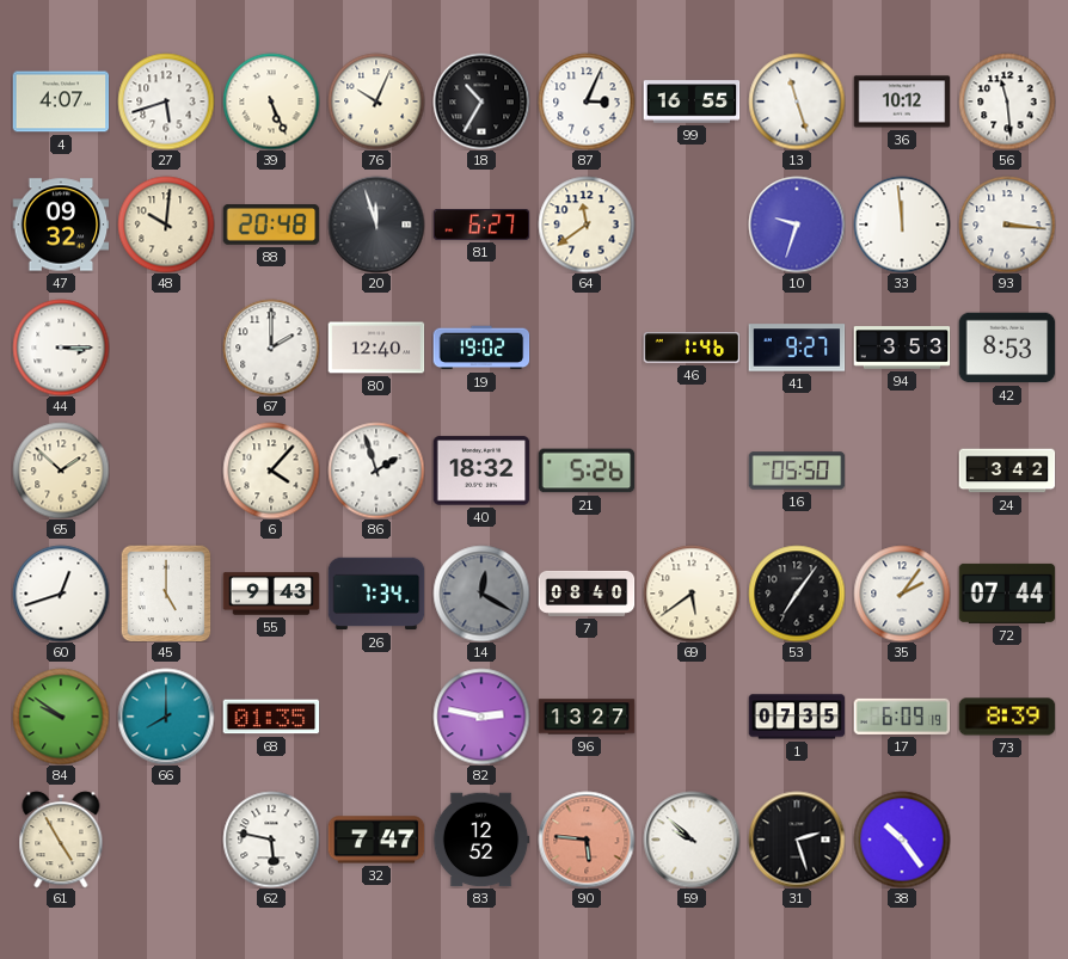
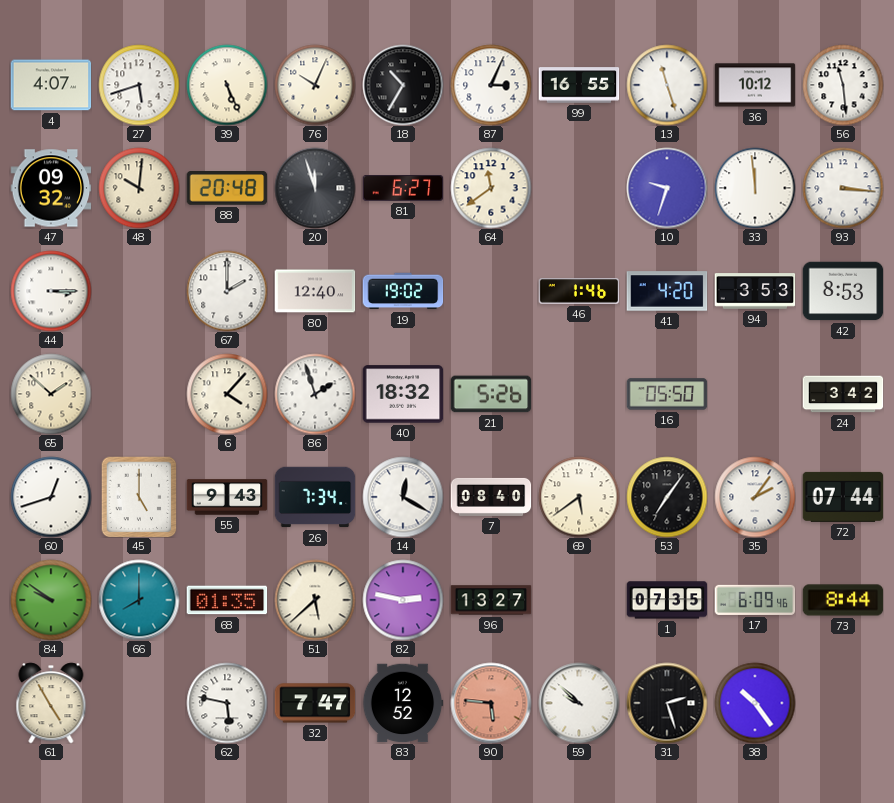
41: 9:27 -> 4:20
14 dial: grey -> white
51: none -> 5:38
17: 6:09:19 -> 6:09:46
73: 8:39 -> 8:44
